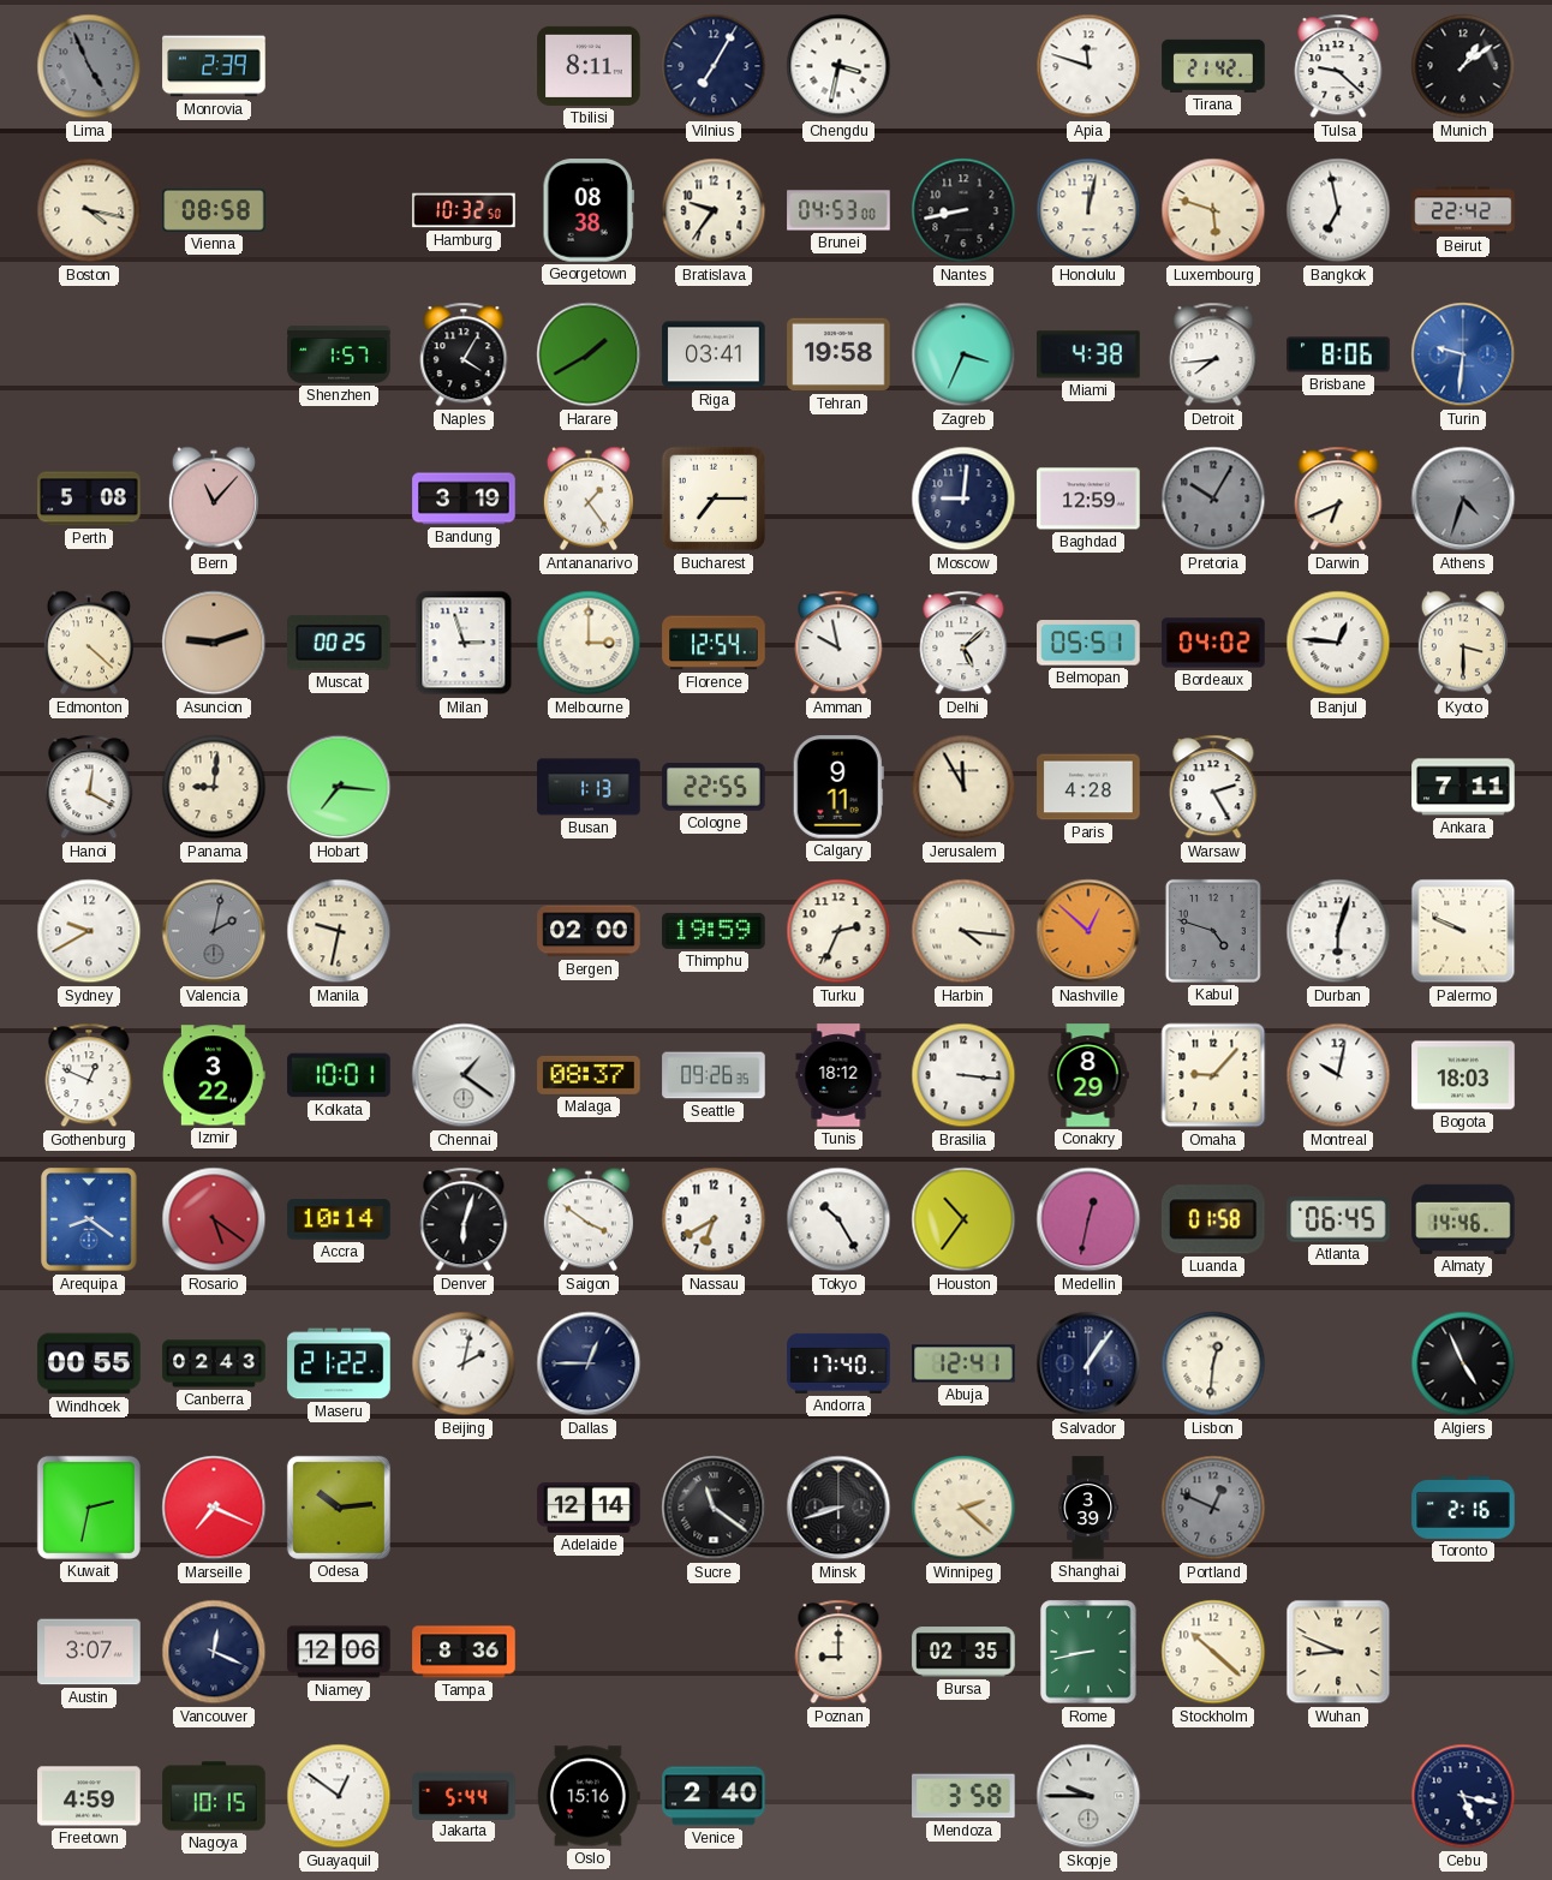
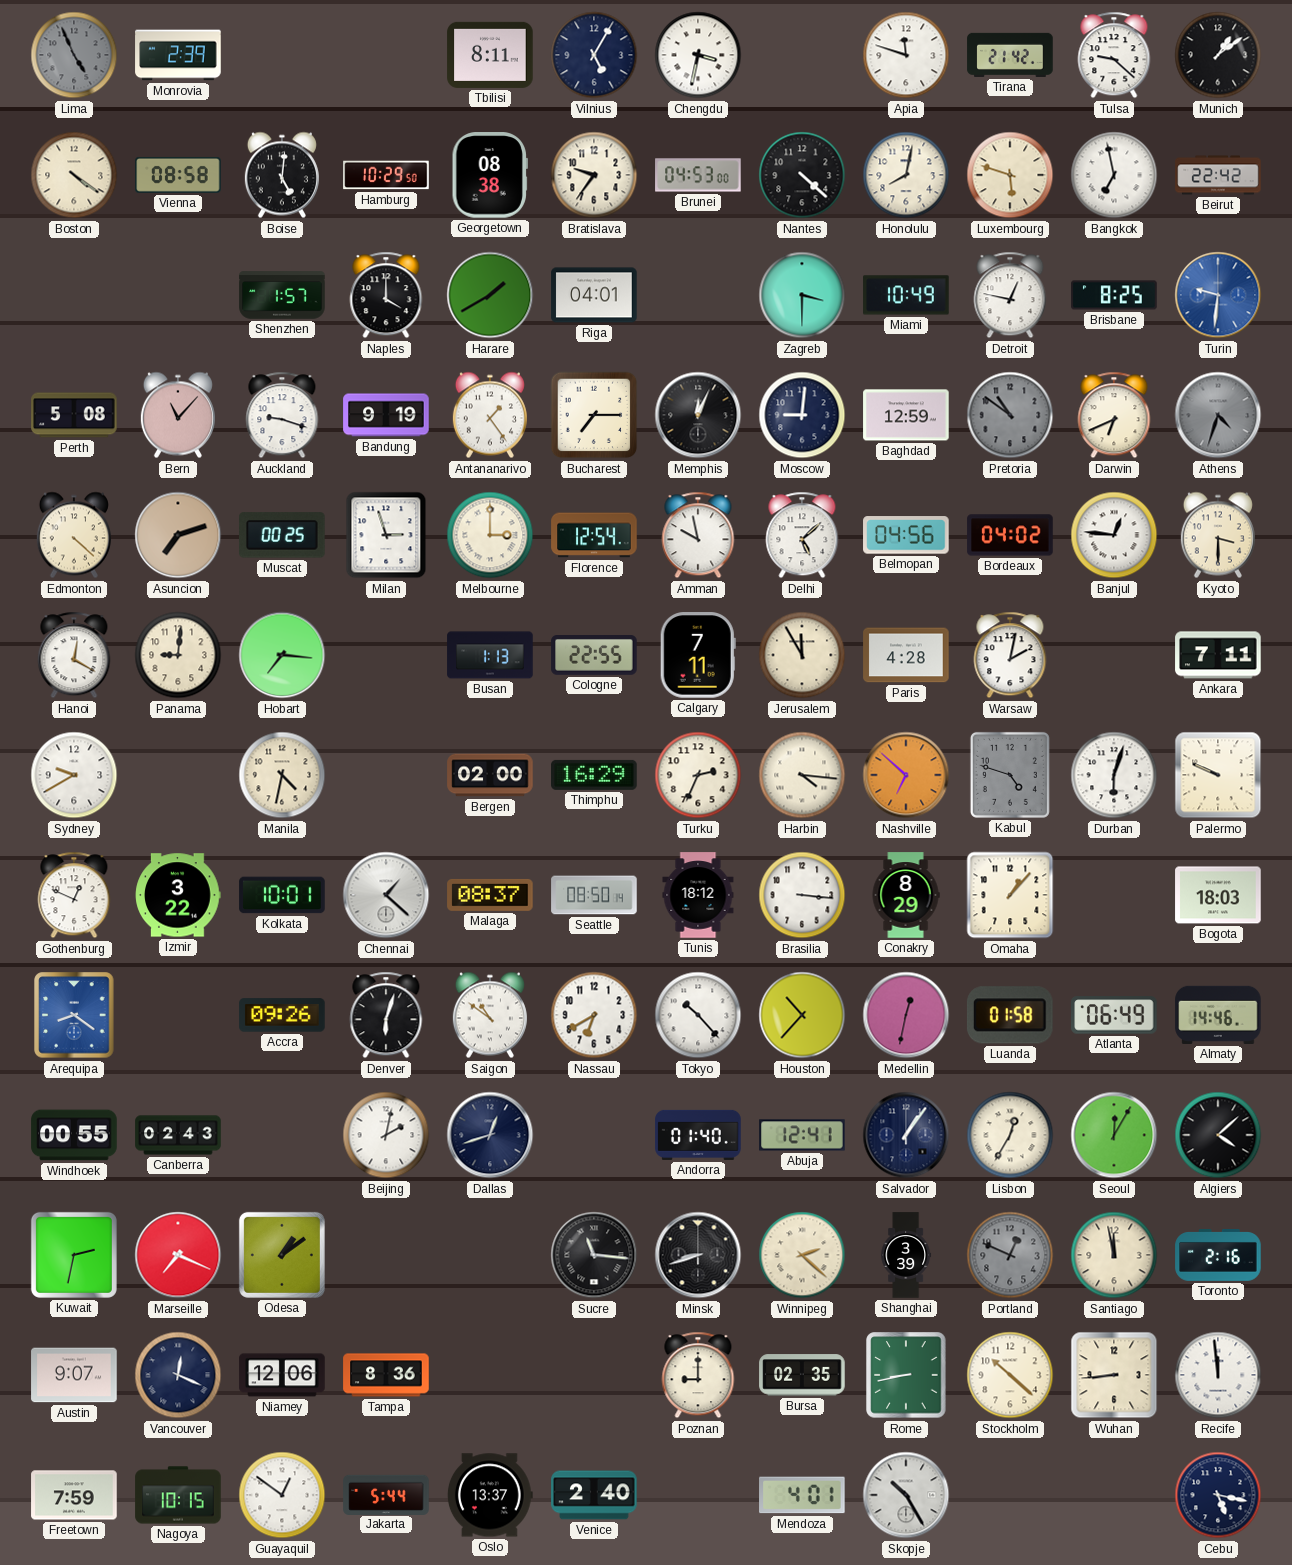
Vilnius: 7:05 -> 5:05
Boston: 4:17 -> 4:21
Boise: none -> 5:01
Hamburg: 10:32 -> 10:29
Nantes: 8:43 -> 4:22
Honolulu: 12:02 -> 8:02
Naples: 4:05 -> 4:00
Riga: 03:41 -> 04:01
Tehran: 19:58 -> none
Zagreb: 3:34 -> 3:30
Miami: 4:38 -> 10:49
Detroit: 7:44 -> 12:47
Brisbane: 8:06 -> 8:25
Auckland: none -> 9:18
Bandung: 3:19 -> 9:19
Memphis: none -> 12:04
Pretoria: 10:05 -> 10:51
Asuncion: 9:12 -> 7:12
Belmopan: 05:51 -> 04:56
Calgary: 9:11 -> 7:11
Warsaw: 2:25 -> 2:02
Valencia: 2:02 -> none
Manila: 9:32 -> 4:32
Thimphu: 19:59 -> 16:29
Nashville: 12:52 -> 6:52
Chennai: 1:21 -> 1:22
Seattle: 09:26 -> 08:50
Omaha: 9:07 -> 1:07
Montreal: 10:02 -> none
Rosario: 5:21 -> none
Accra: 10:14 -> 09:26
Saigon: 3:51 -> 10:51
Tokyo: 10:25 -> 10:23
Houston: 10:36 -> 10:37
Atlanta: 06:45 -> 06:49
Maseru: 21:22 -> none
Dallas: 12:45 -> 12:42
Andorra: 17:40 -> 01:40
Lisbon: 12:31 -> 12:35
Seoul: none -> 12:05
Algiers: 4:56 -> 4:08
Odesa: 10:14 -> 1:09
Adelaide: 12:14 -> none
Sucre: 11:21 -> 11:16
Santiago: none -> 11:58
Austin: 3:07 -> 9:07
Wuhan: 8:49 -> 8:44
Recife: none -> 11:59
Freetown: 4:59 -> 7:59
Oslo: 15:16 -> 13:37
Mendoza: 3:58 -> 4:01
Skopje: 9:45 -> 10:25
